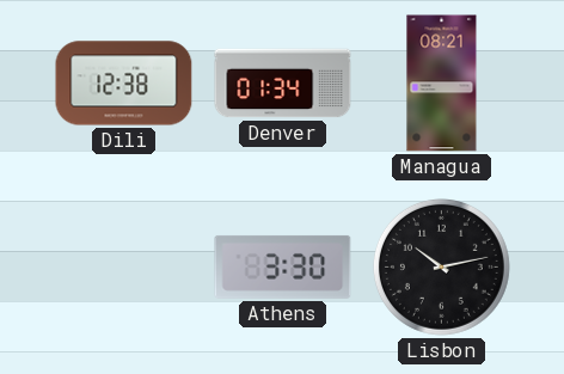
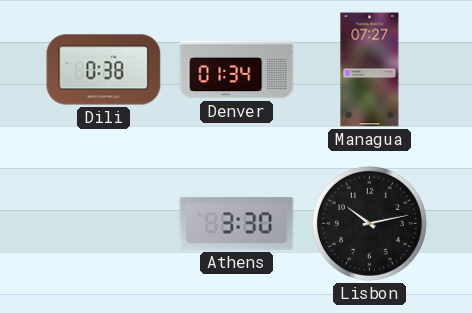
Dili: 12:38 -> 0:38
Managua: 08:21 -> 07:27
